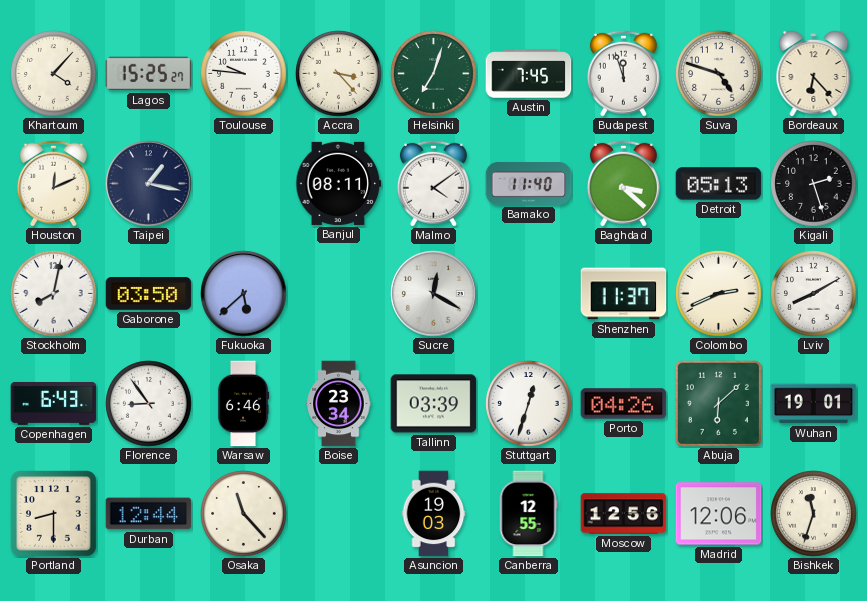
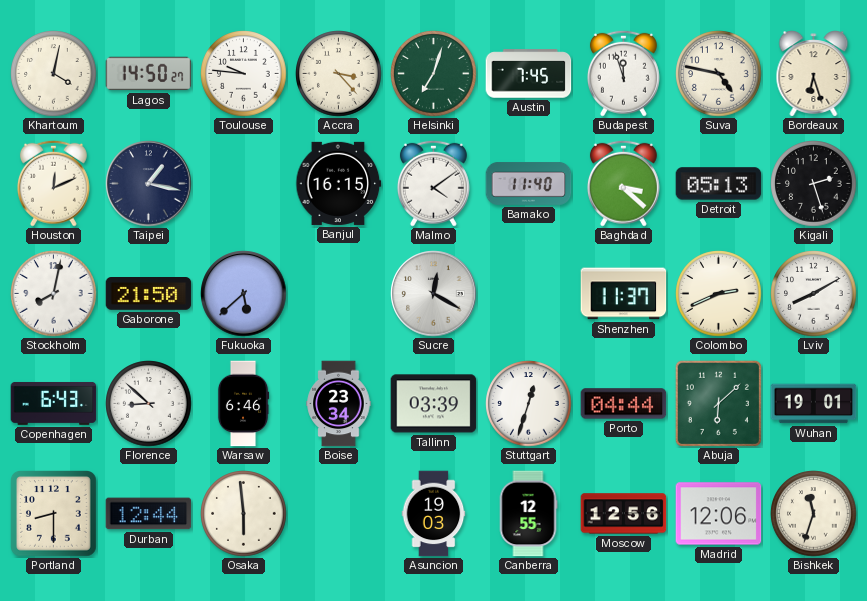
Khartoum: 4:07 -> 4:02
Lagos: 15:25 -> 14:50
Suva: 4:48 -> 4:47
Bordeaux: 6:23 -> 6:27
Banjul: 08:11 -> 16:15
Gaborone: 03:50 -> 21:50
Florence: 8:54 -> 8:52
Porto: 04:26 -> 04:44
Osaka: 11:23 -> 5:59
